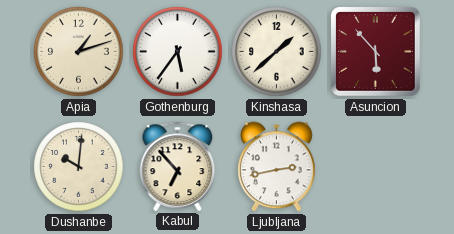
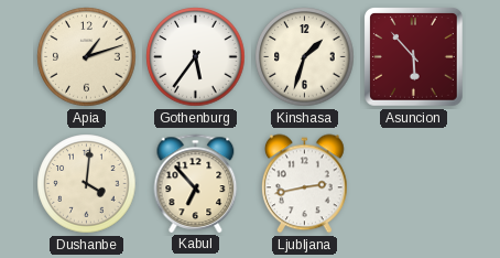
Kinshasa: 1:38 -> 1:33
Dushanbe: 10:01 -> 4:01
